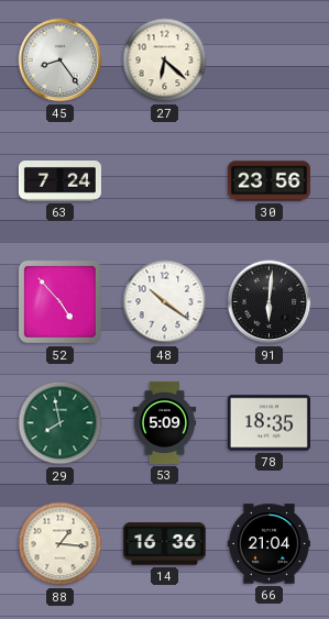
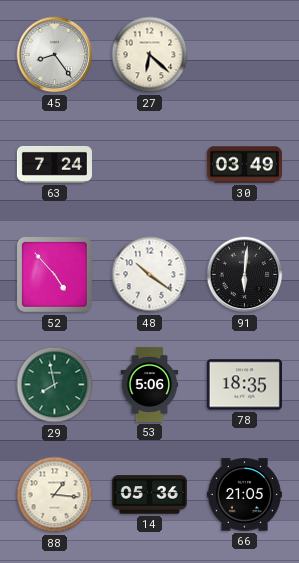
30: 23:56 -> 03:49
53: 5:09 -> 5:06
14: 16:36 -> 05:36
66: 21:04 -> 21:05
